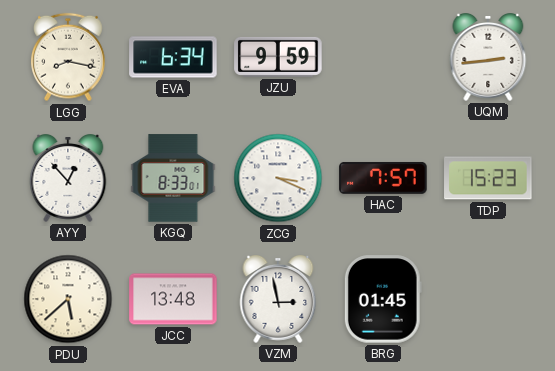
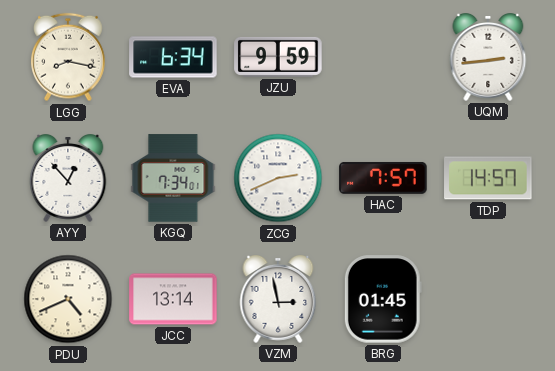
KGQ: 8:33 -> 7:34
ZCG: 3:19 -> 2:41
TDP: 15:23 -> 14:57
PDU: 5:38 -> 4:41
JCC: 13:48 -> 13:14
